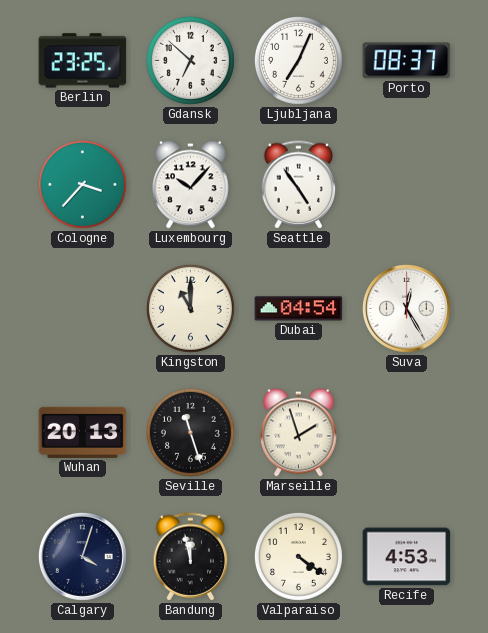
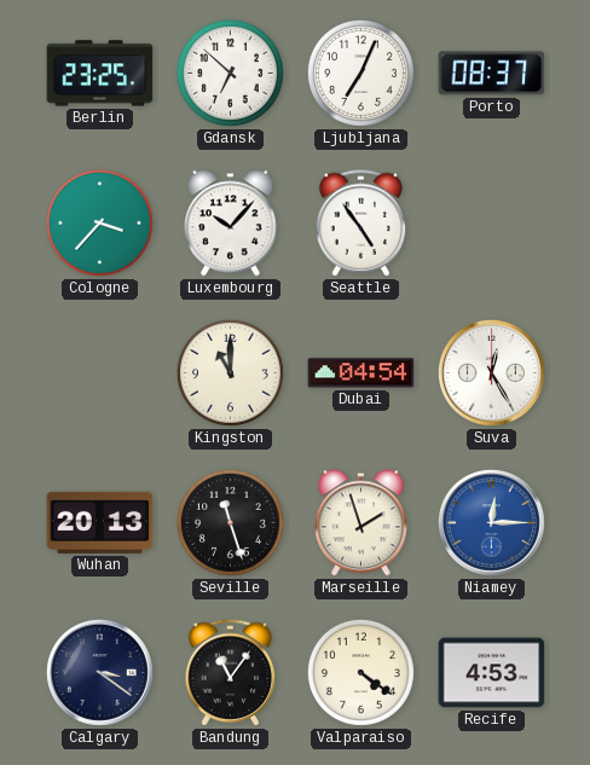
Niamey: none -> 12:15
Calgary: 4:03 -> 3:21
Bandung: 11:58 -> 11:06
